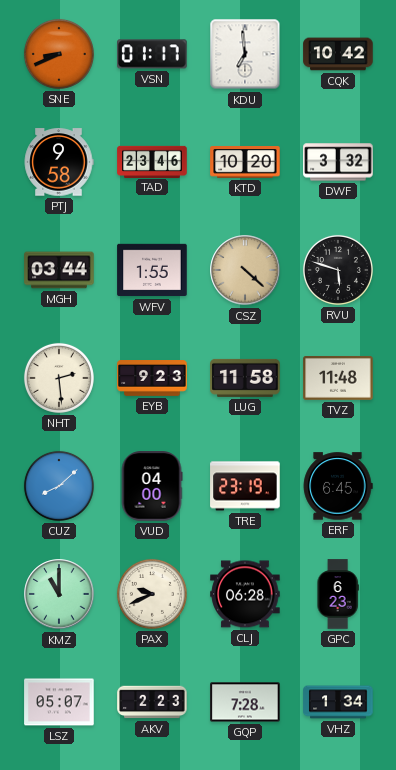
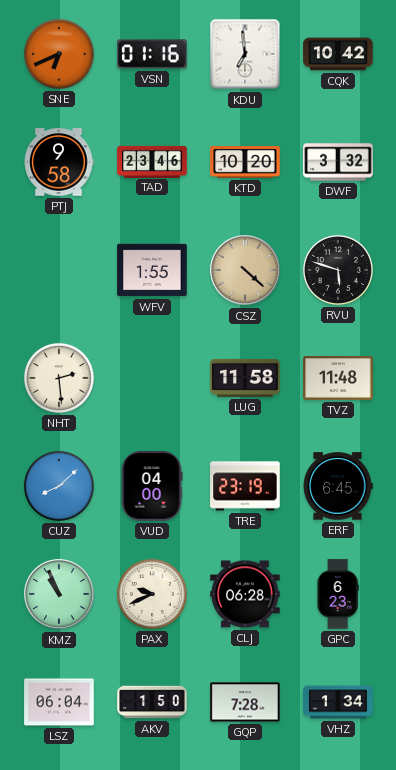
SNE: 8:41 -> 6:41
VSN: 01:17 -> 01:16
MGH: 03:44 -> none
EYB: 9:23 -> none
KMZ: 11:00 -> 10:56
LSZ: 05:07 -> 06:04
AKV: 2:23 -> 1:50
